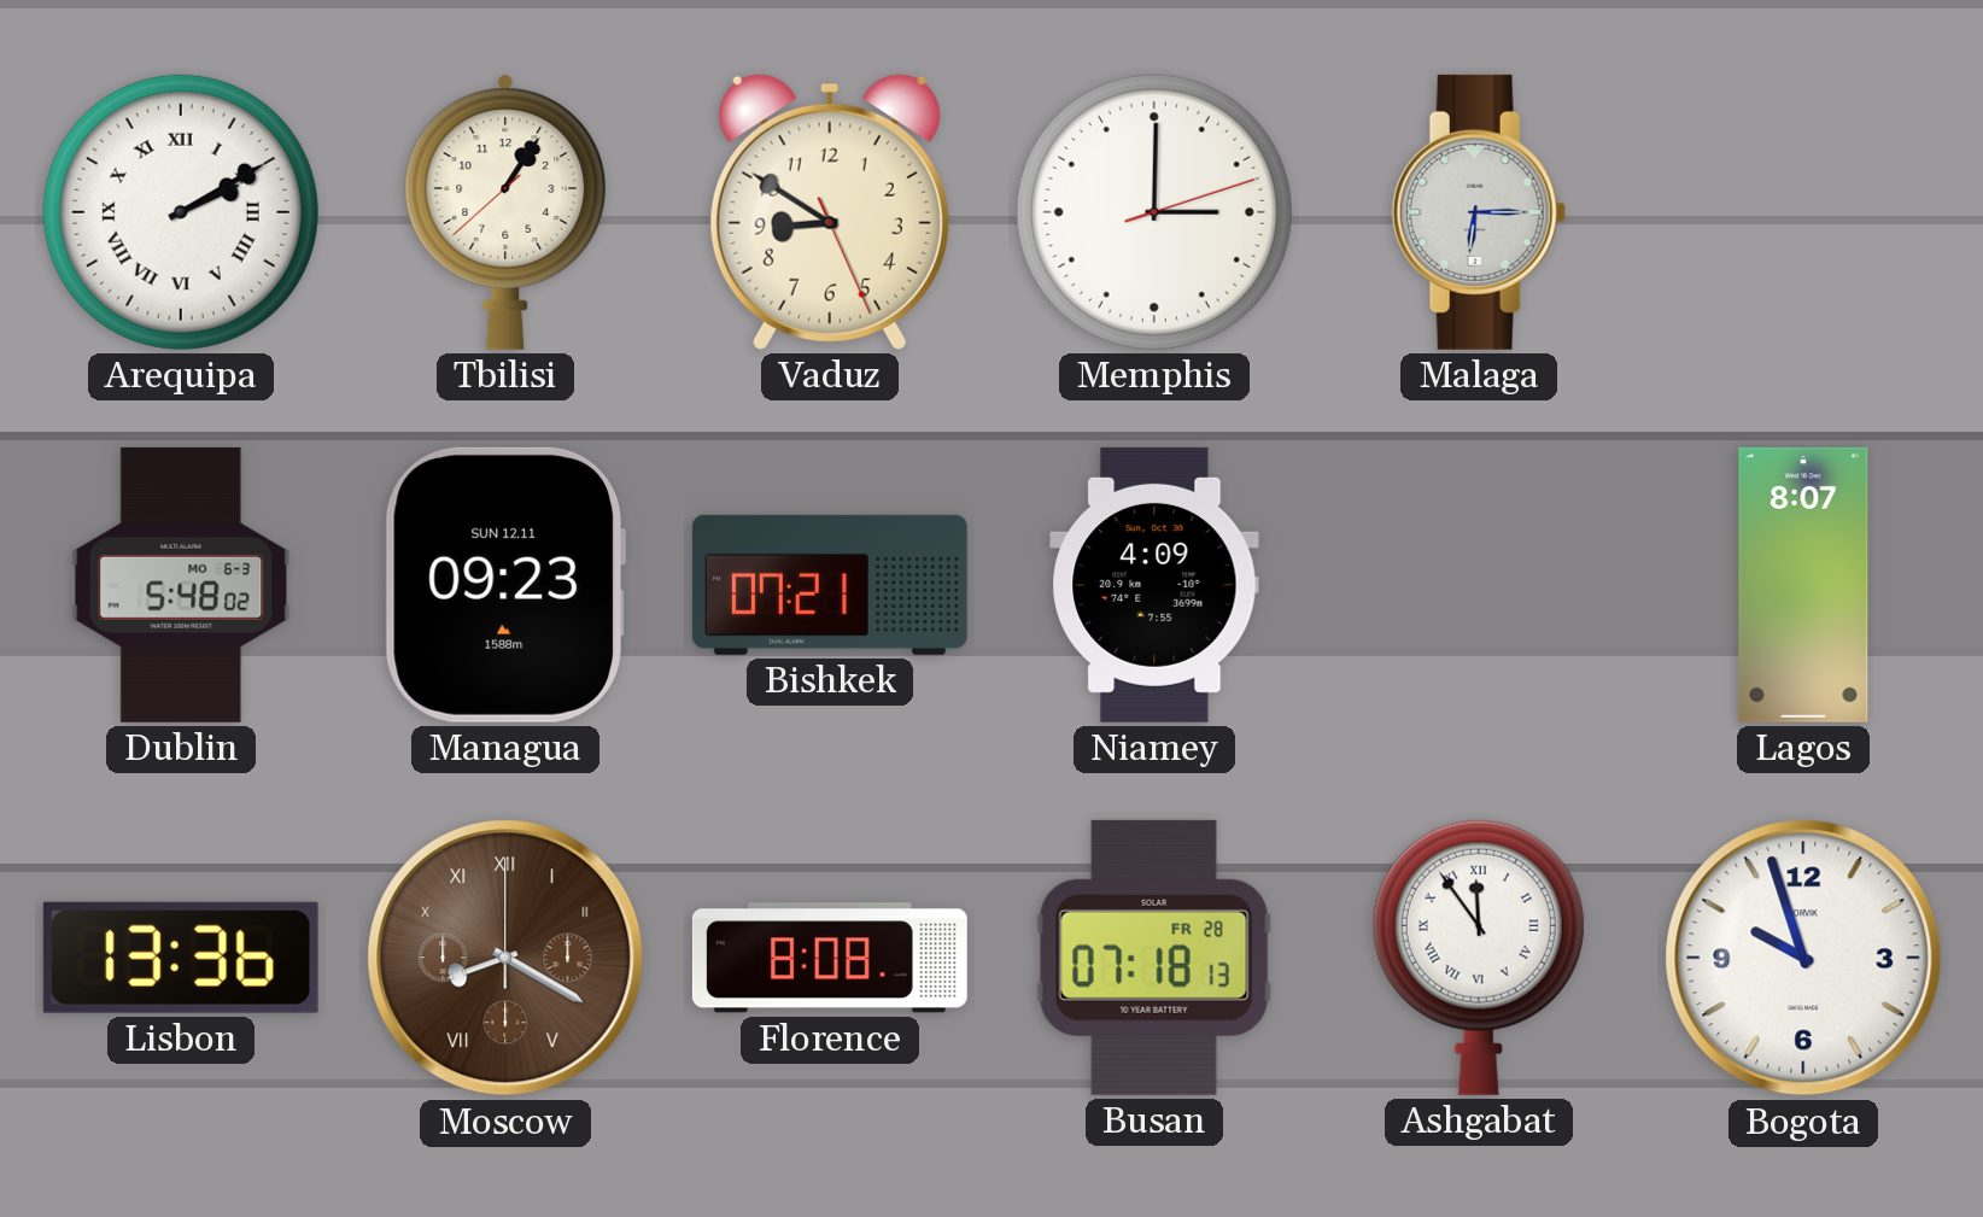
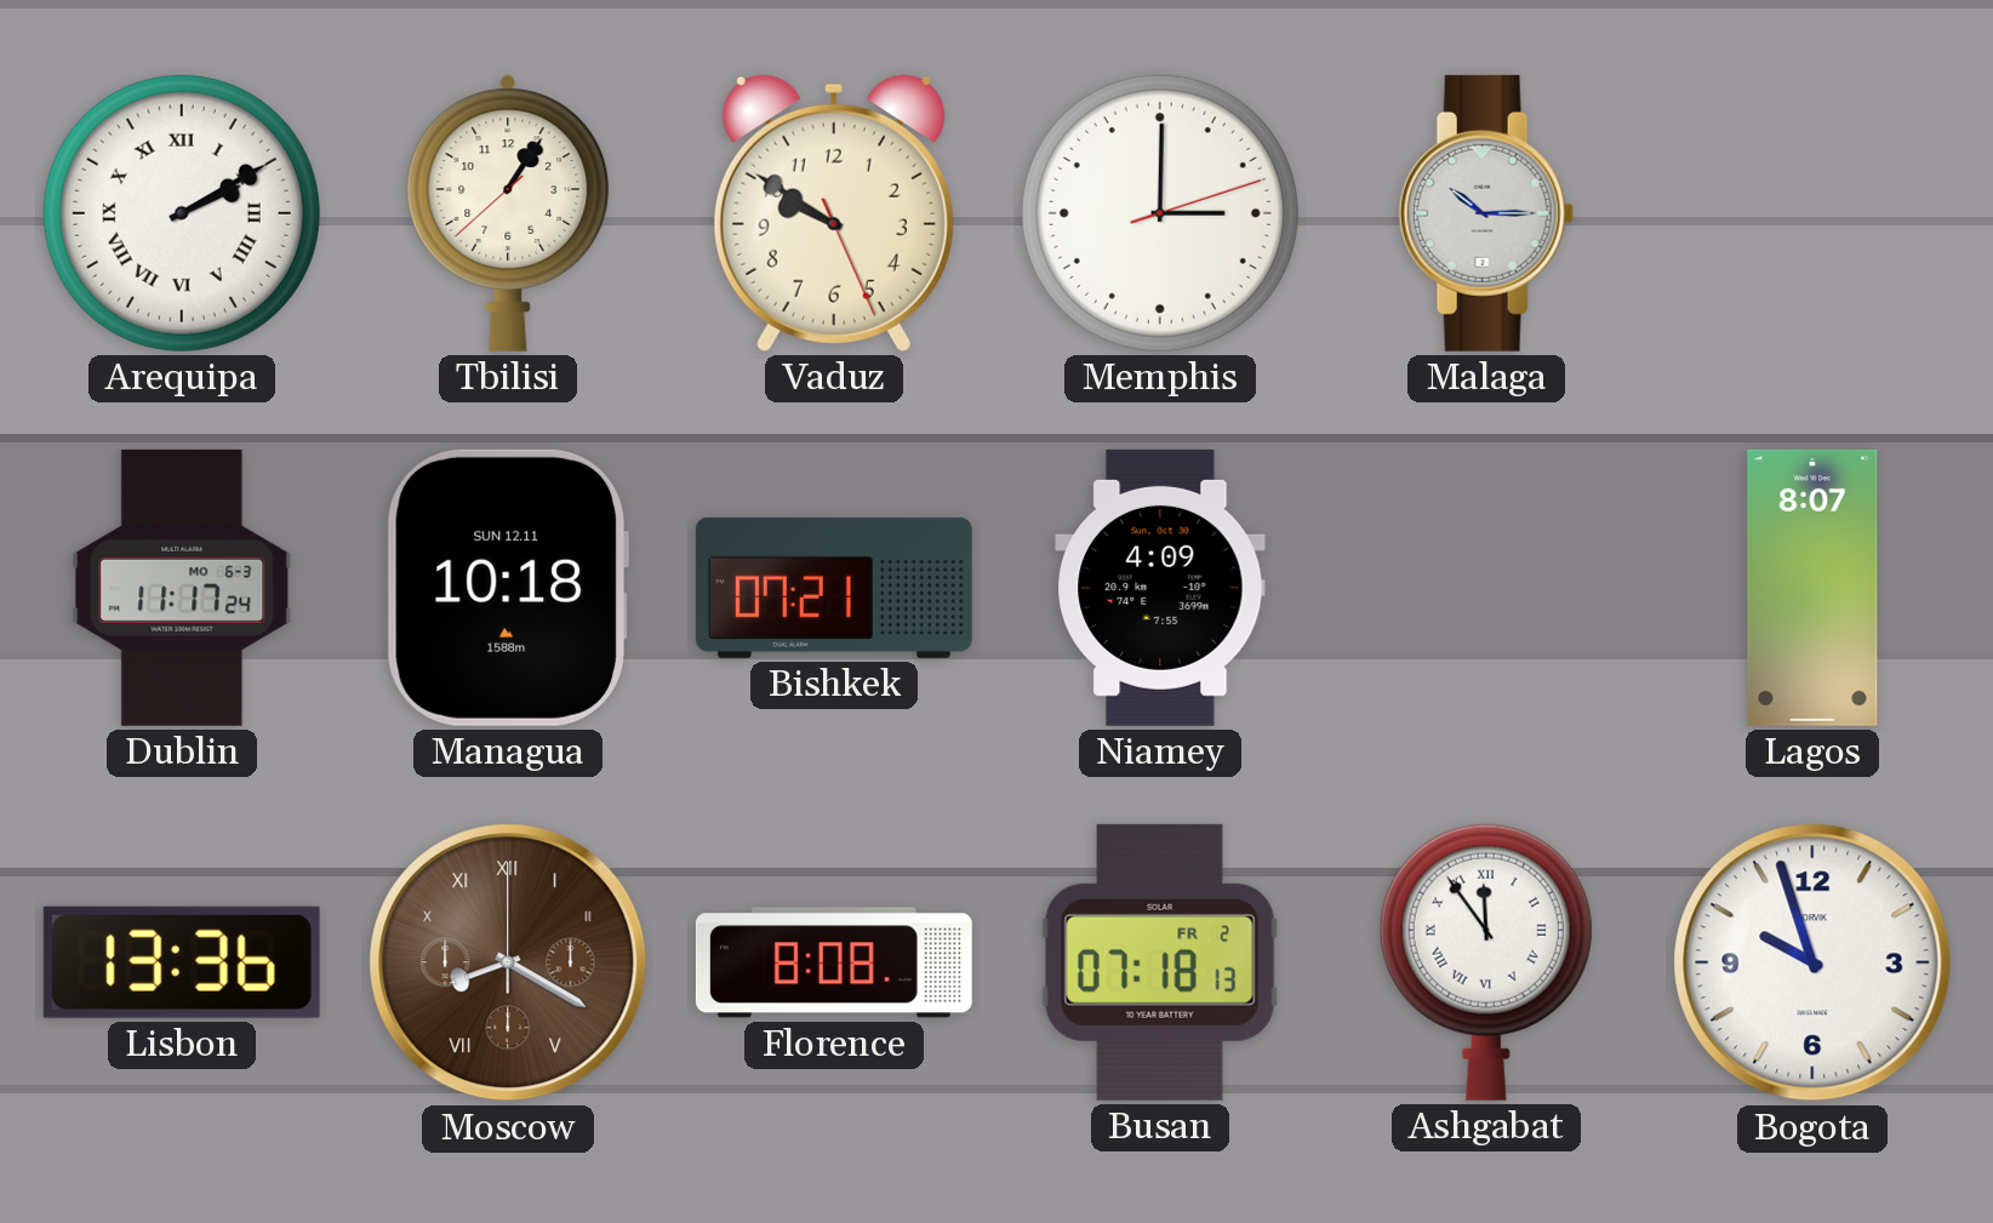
Vaduz: 8:50 -> 9:50
Malaga: 6:15 -> 10:15
Dublin: 5:48 -> 11:17
Managua: 09:23 -> 10:18
Busan date: FR 28 -> FR 2
